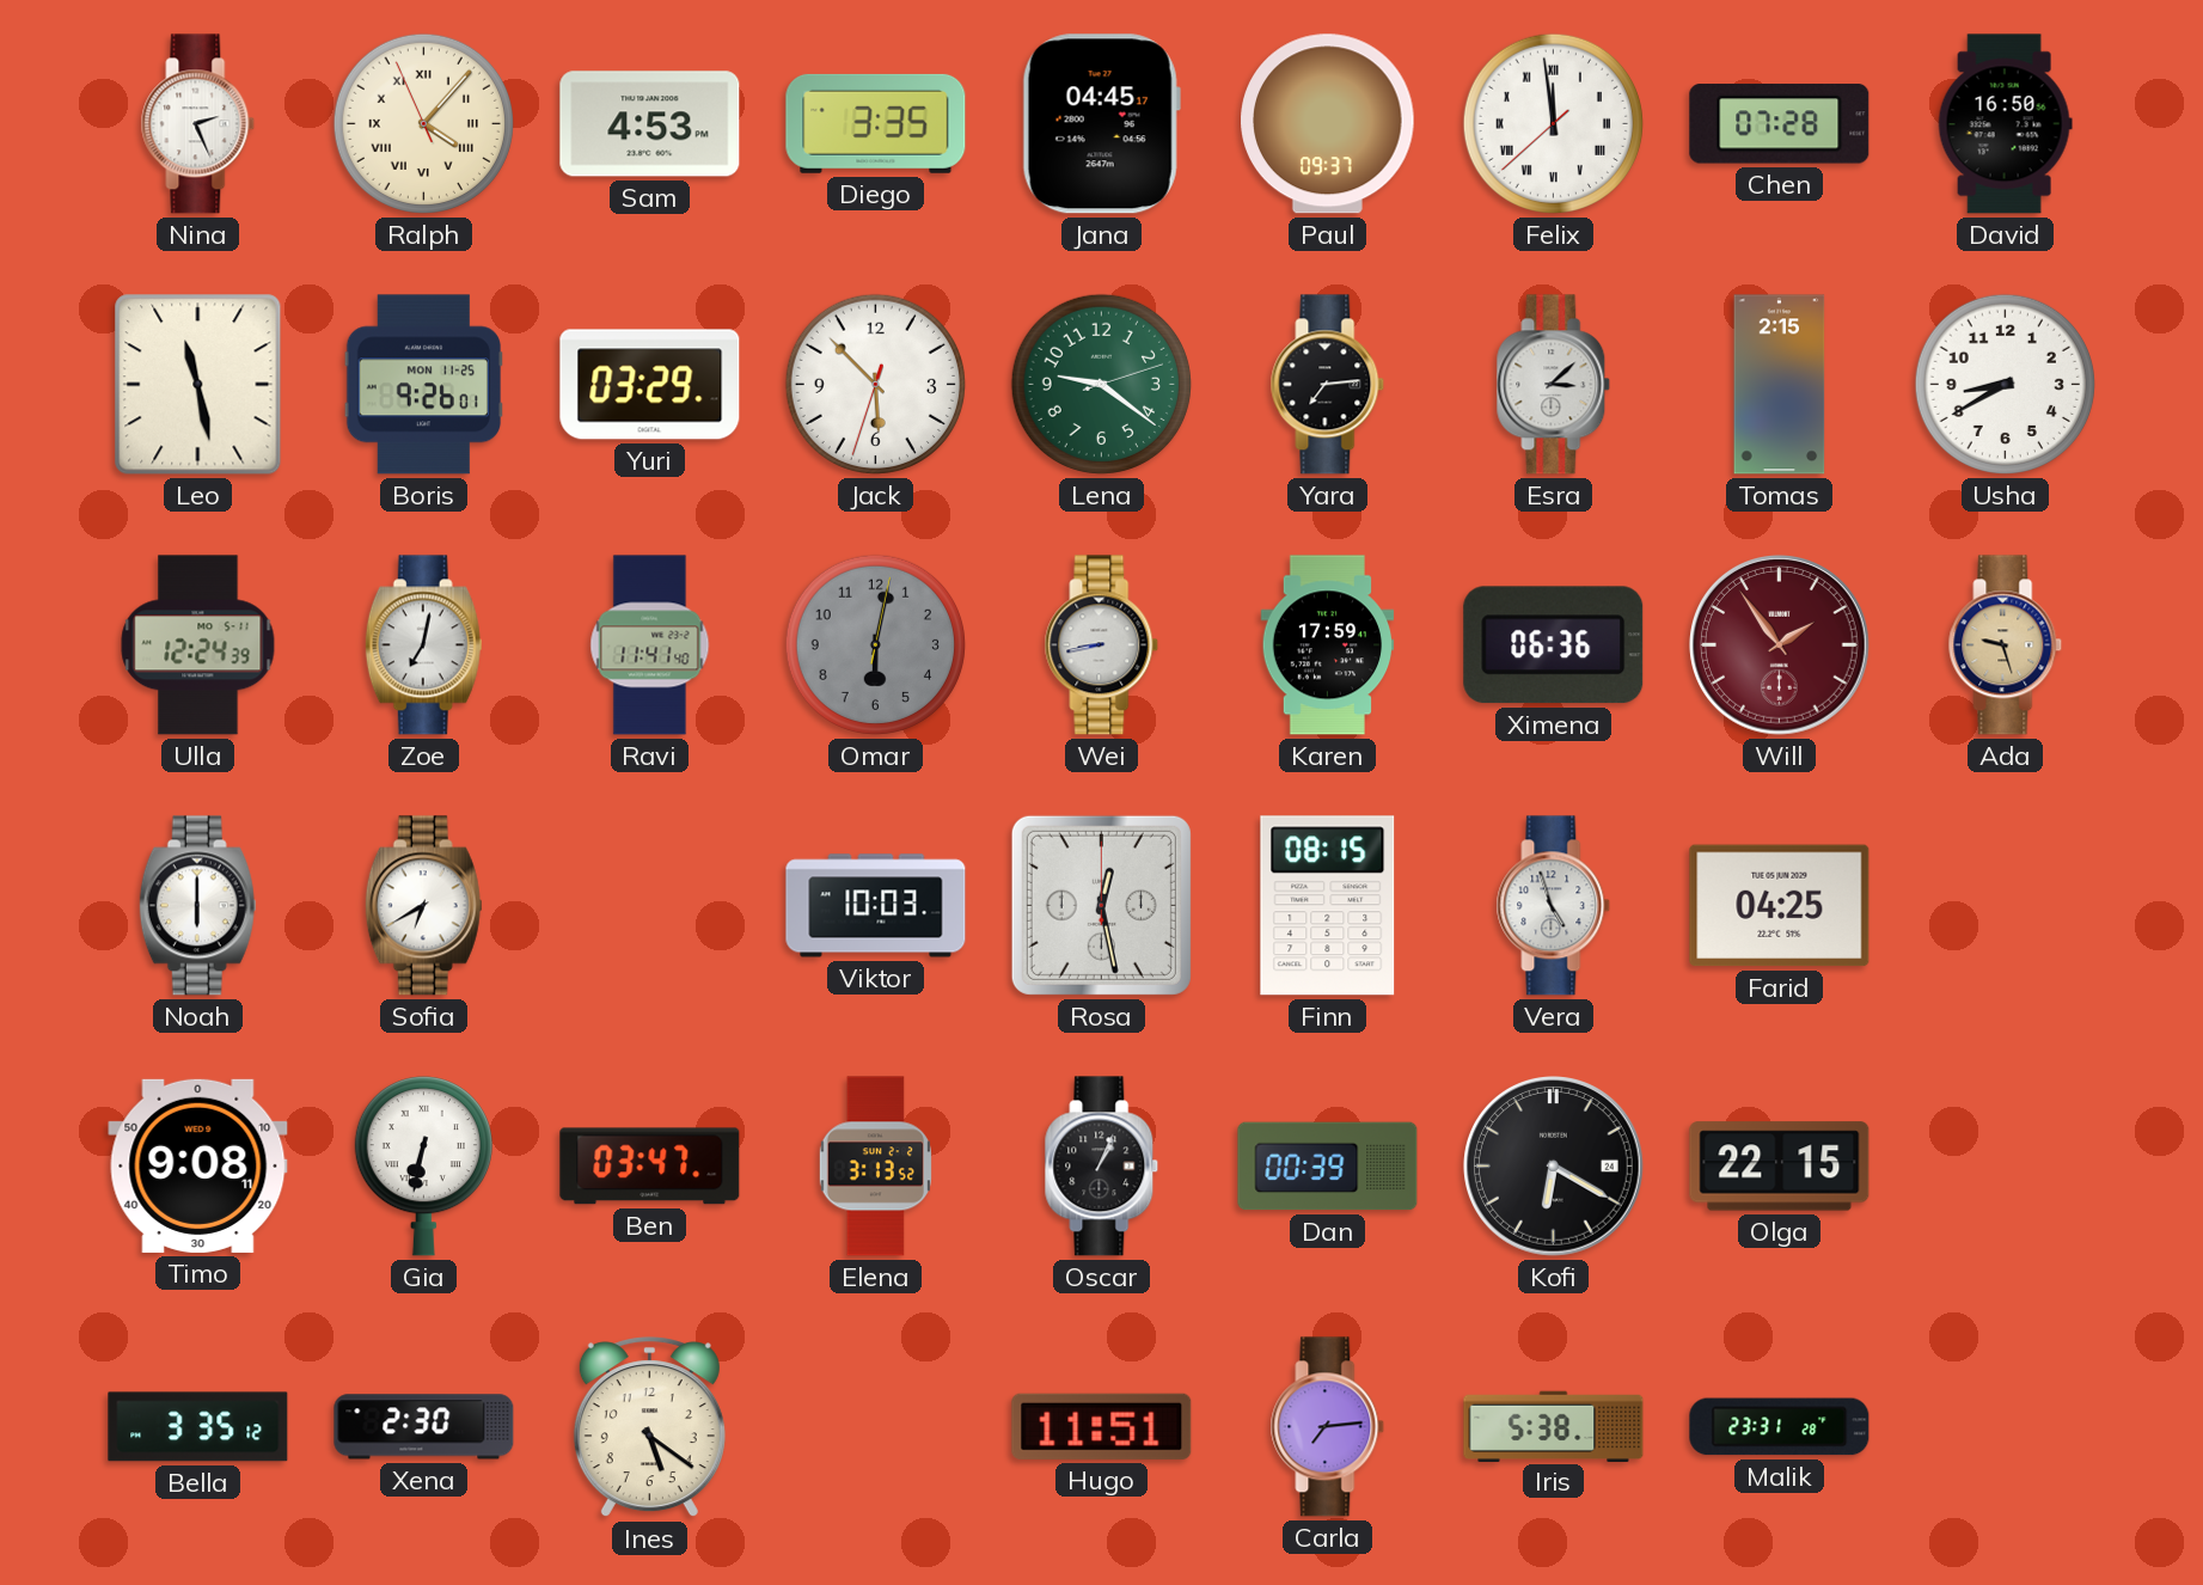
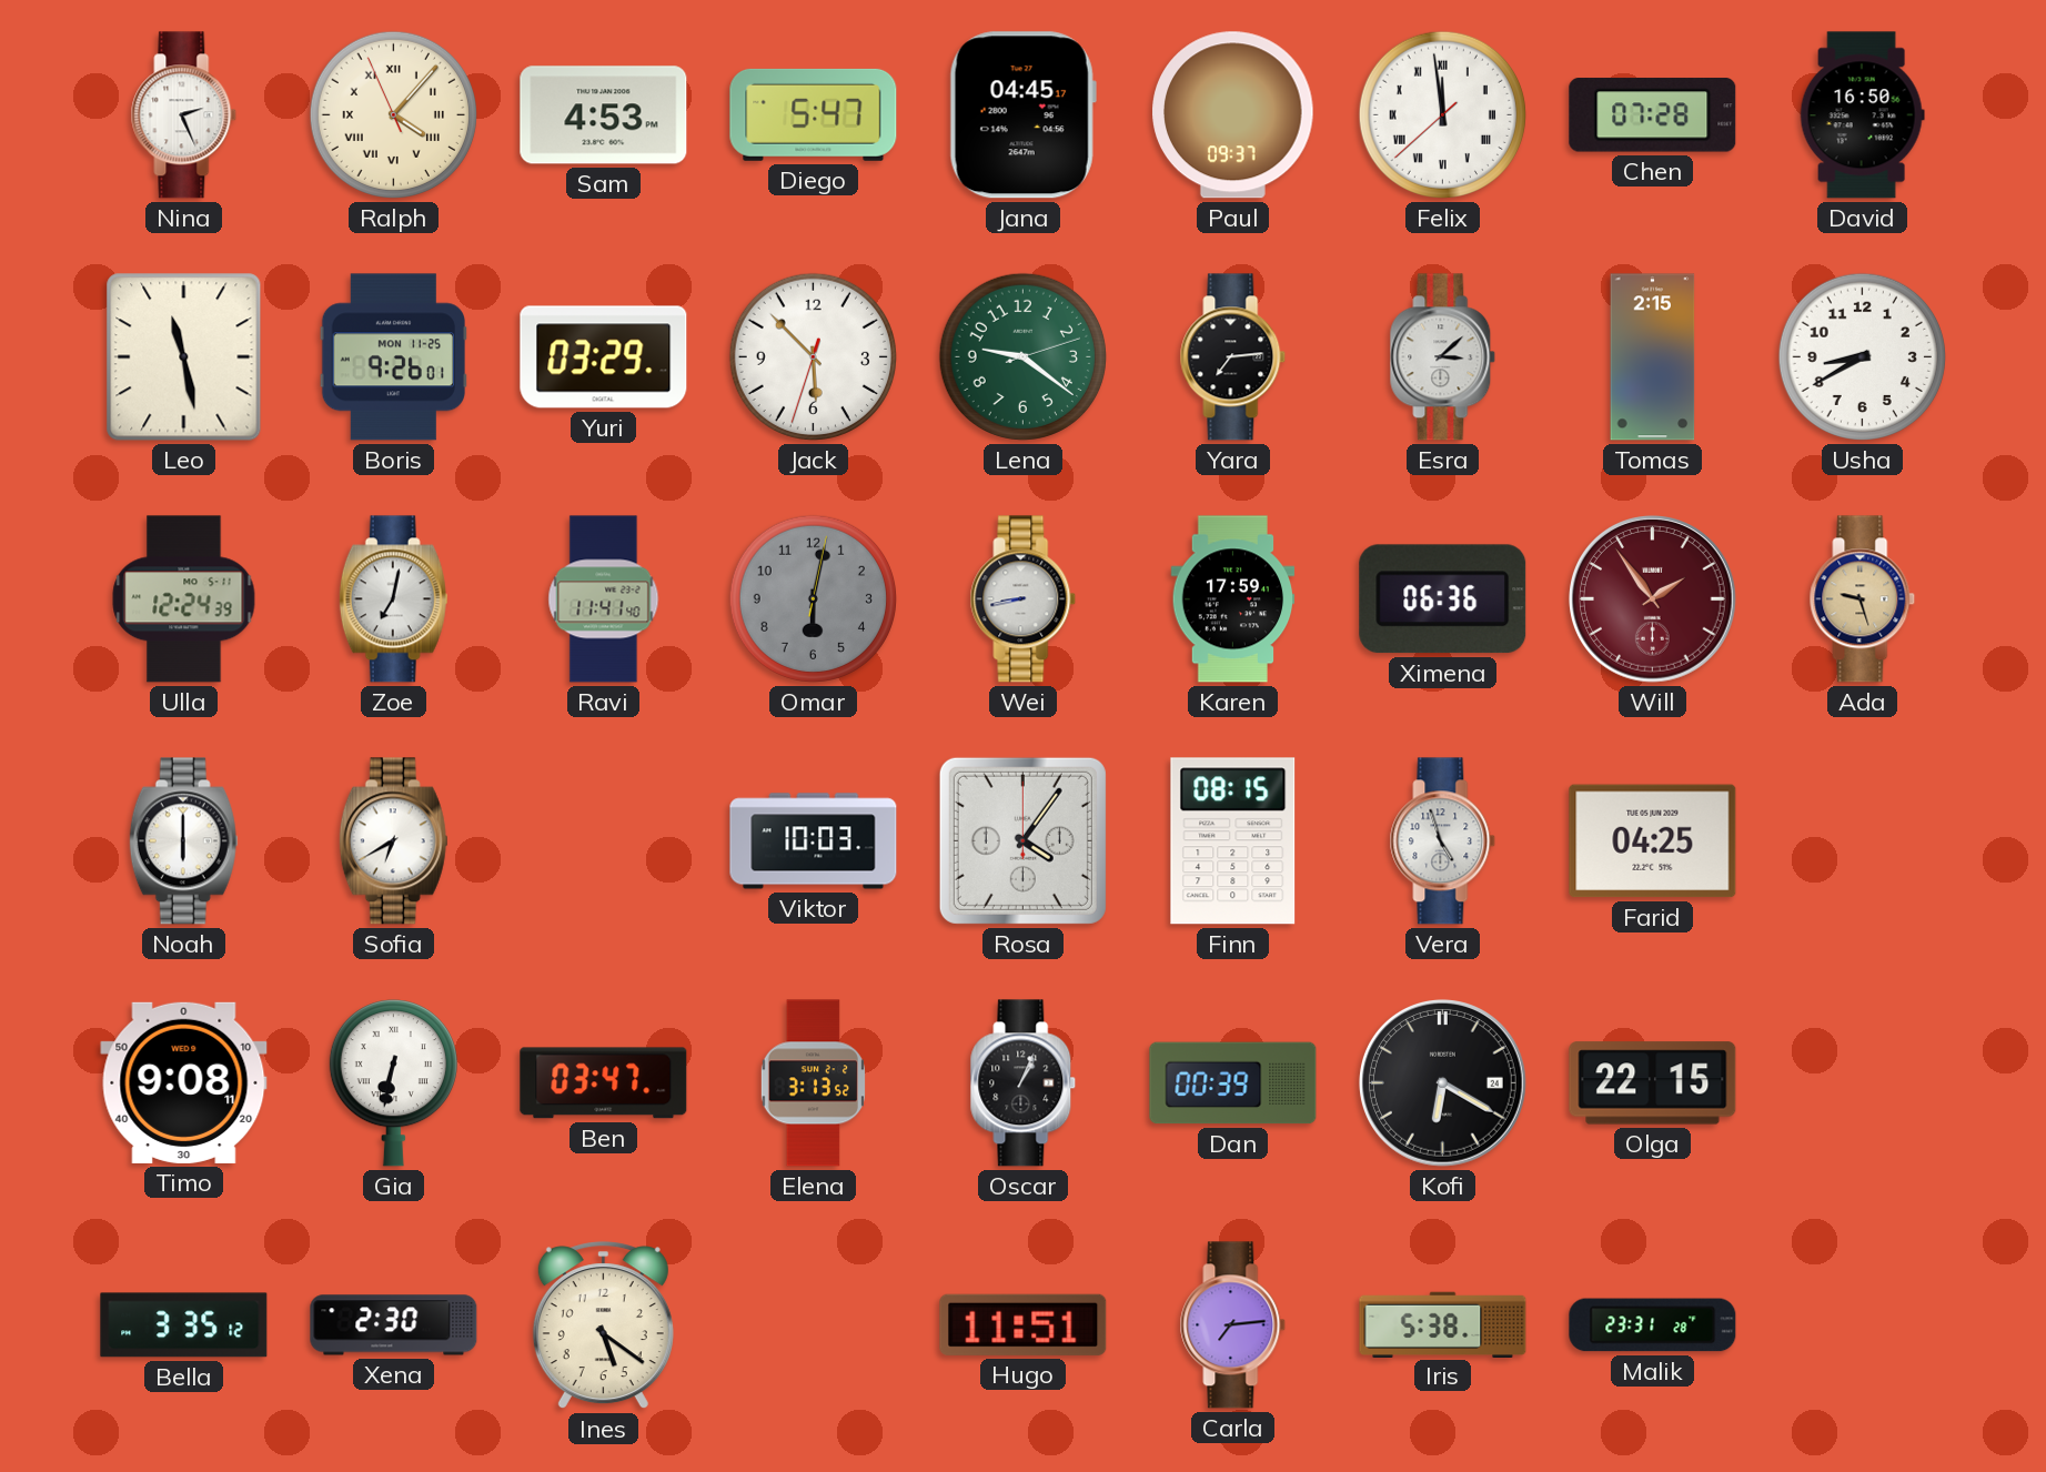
Diego: 3:35 -> 5:47
Rosa: 12:28 -> 4:06
